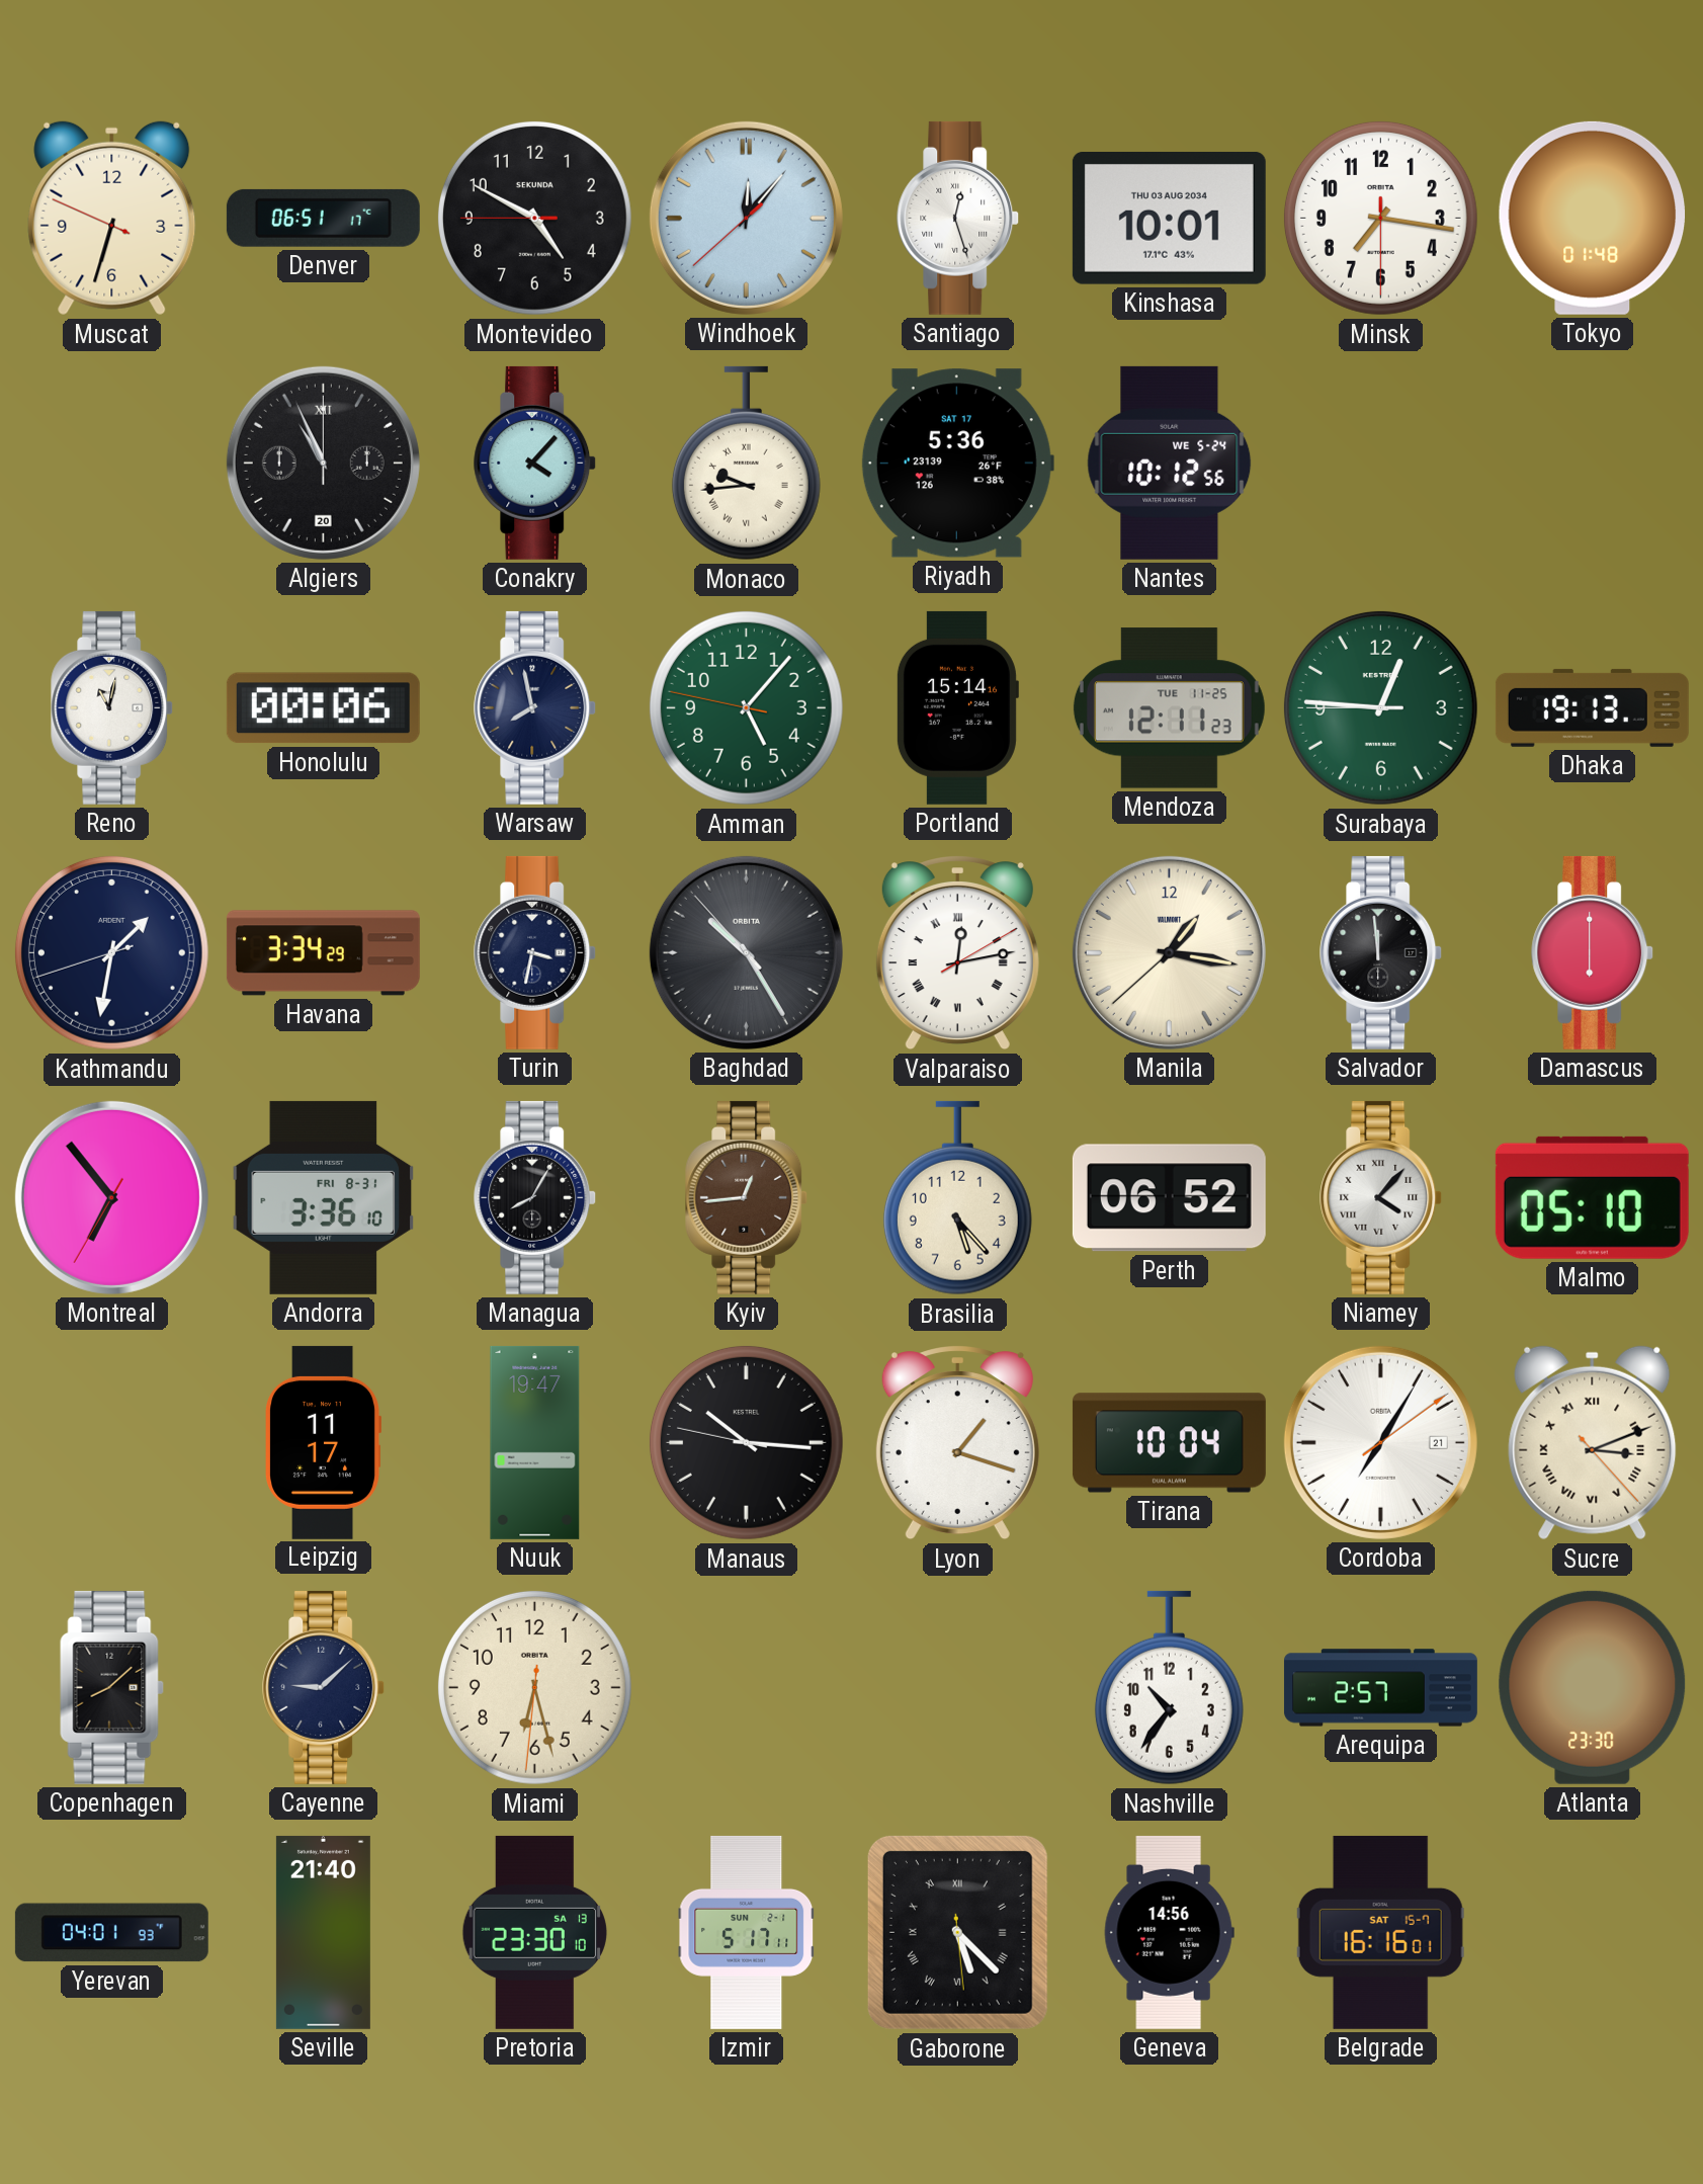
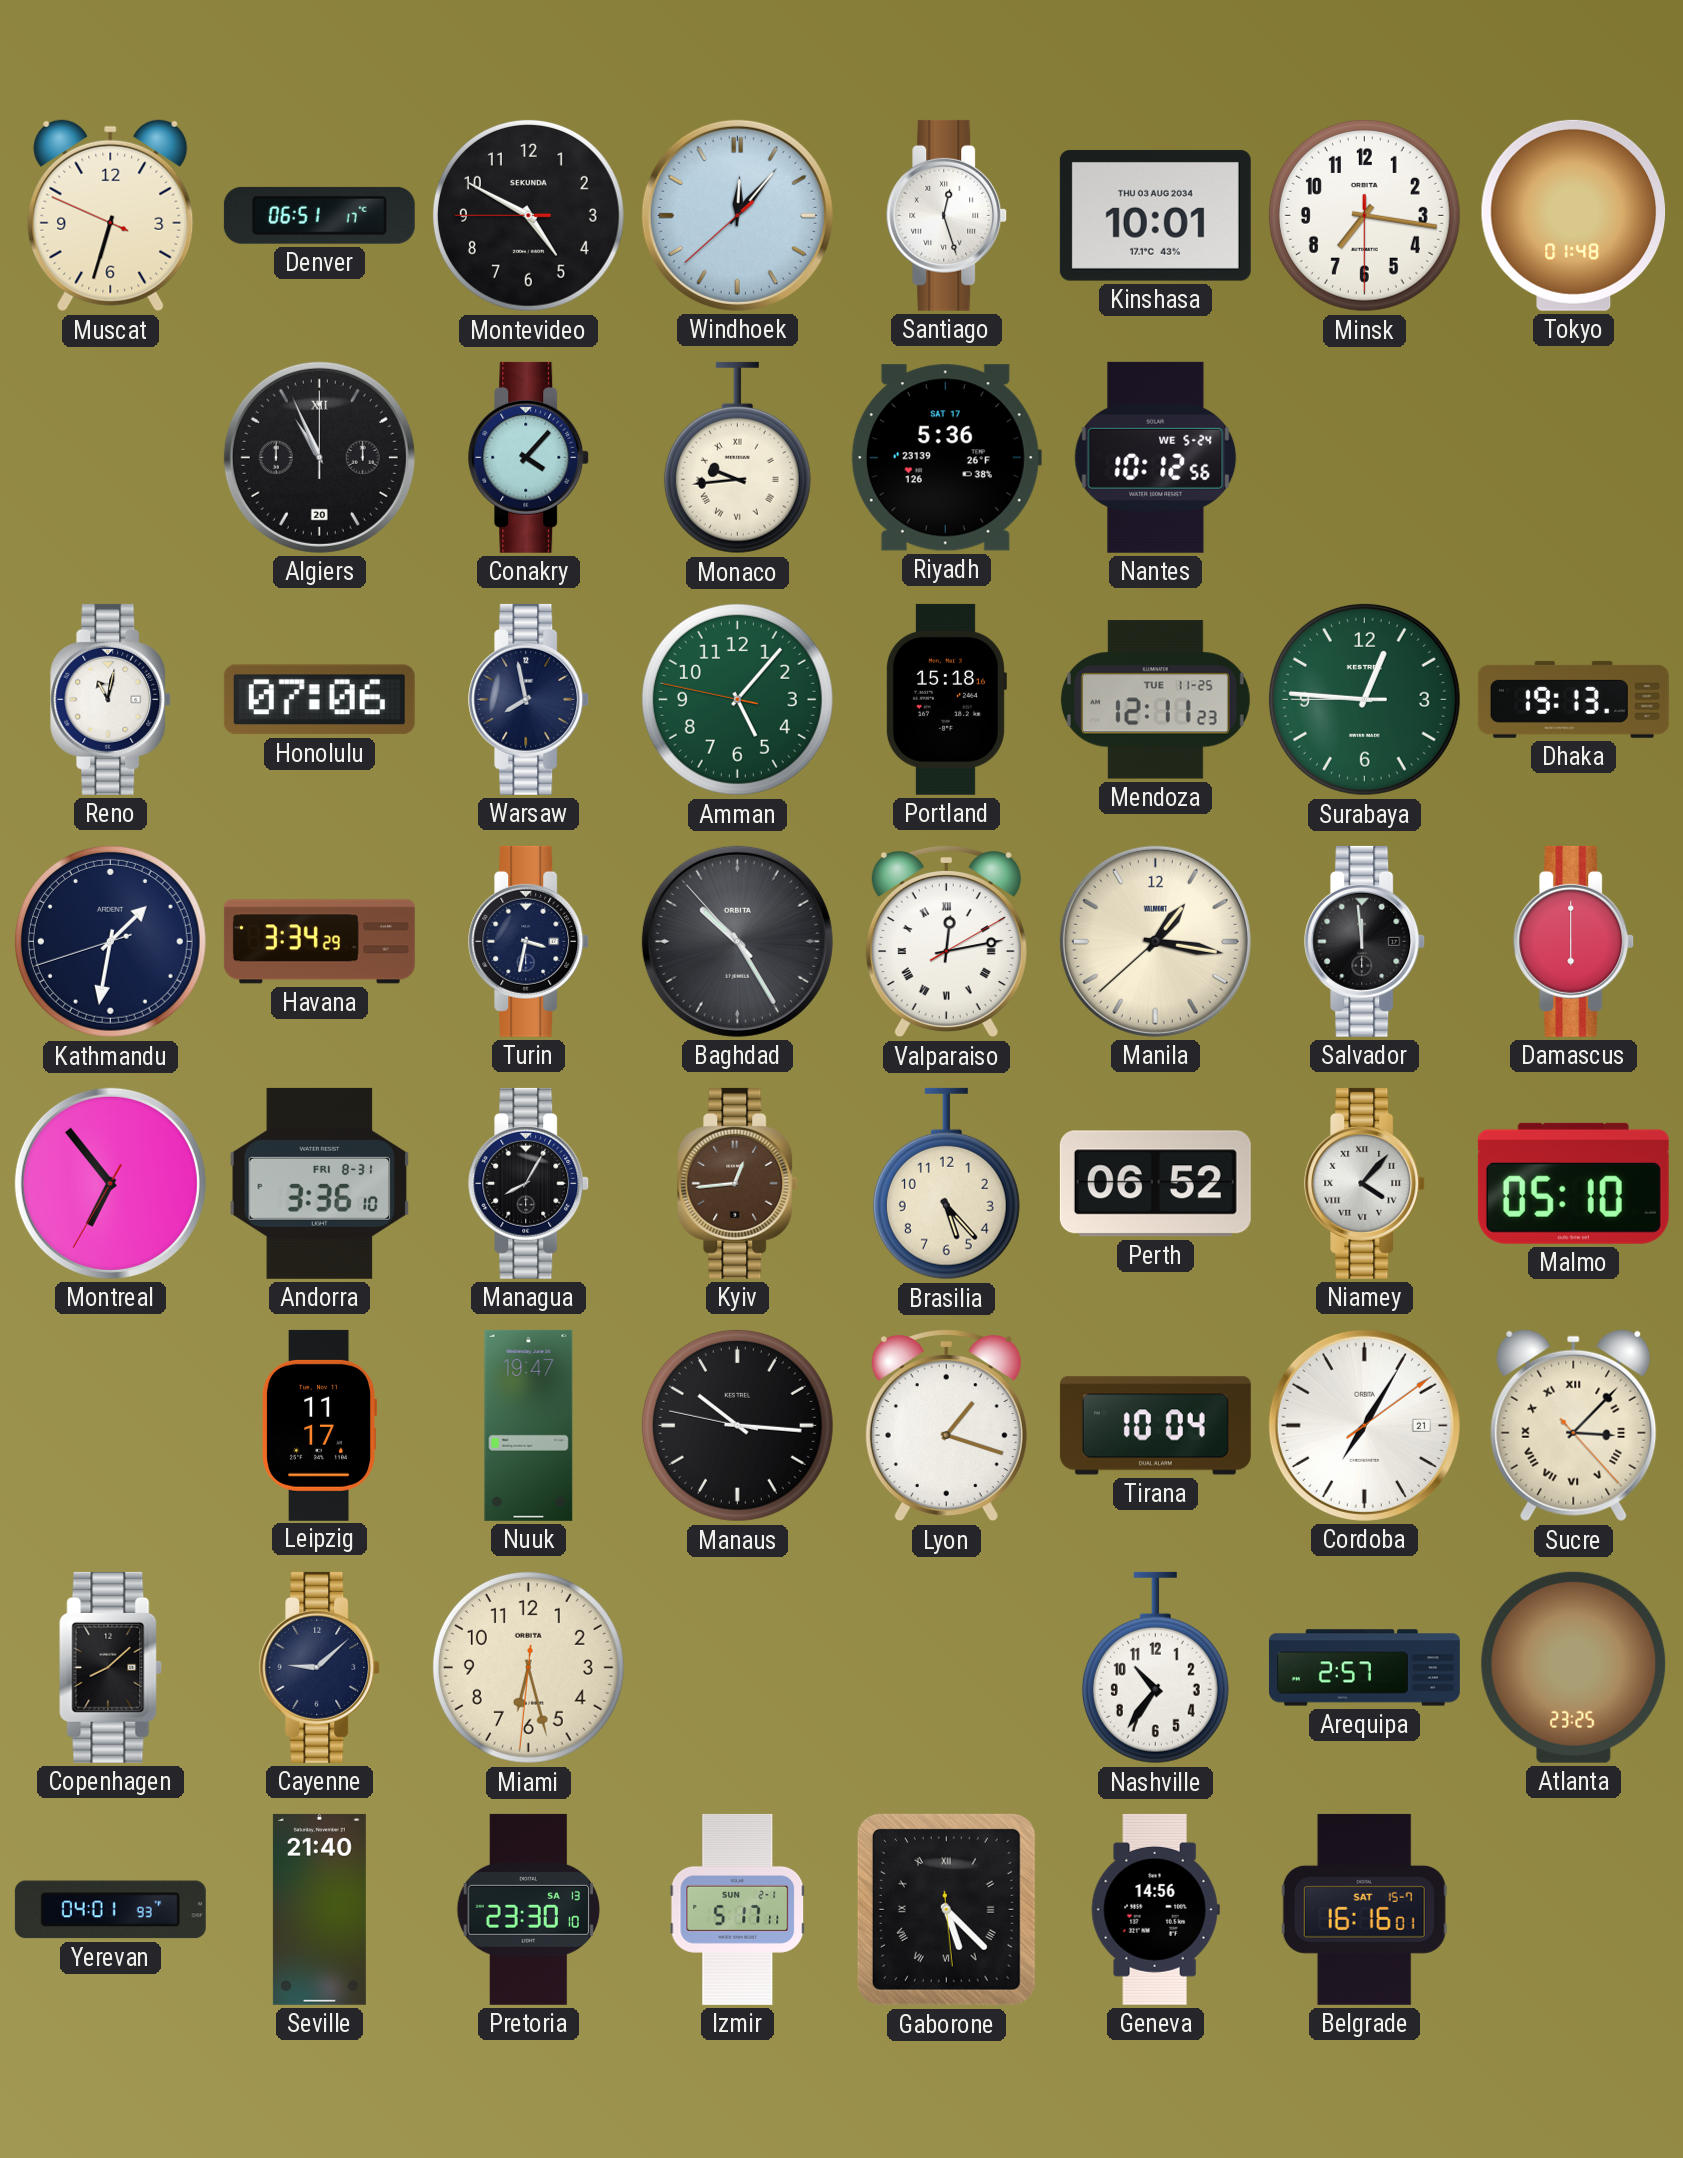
Honolulu: 00:06 -> 07:06
Portland: 15:14 -> 15:18
Sucre: 3:11 -> 3:07
Atlanta: 23:30 -> 23:25
